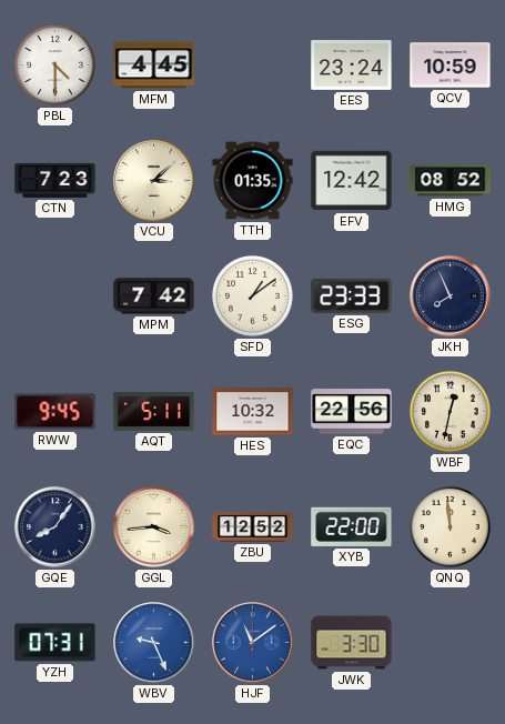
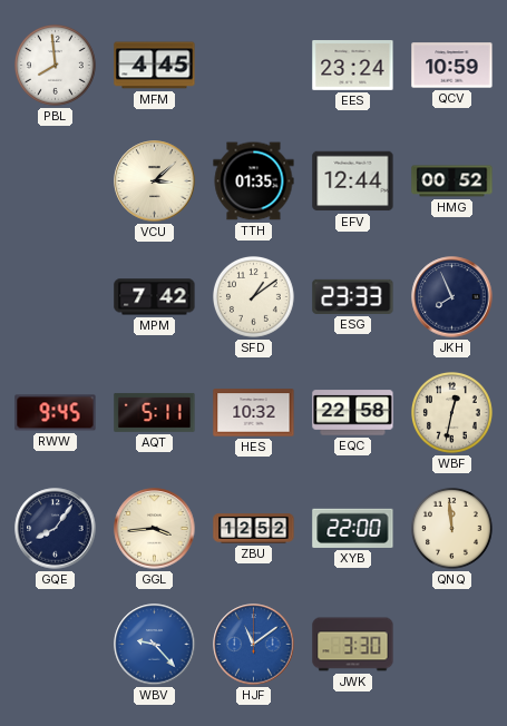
PBL: 4:30 -> 7:59
CTN: 7:23 -> none
EFV: 12:42 -> 12:44
HMG: 08:52 -> 00:52
EQC: 22:56 -> 22:58
YZH: 07:31 -> none
WBV: 9:26 -> 9:23
